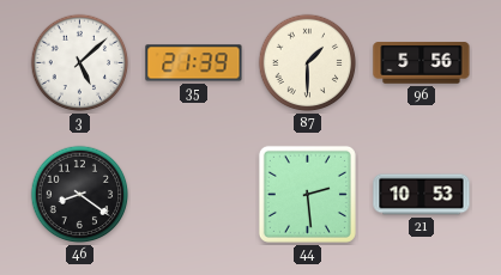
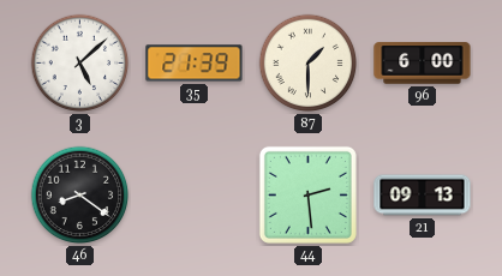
96: 5:56 -> 6:00
21: 10:53 -> 09:13
